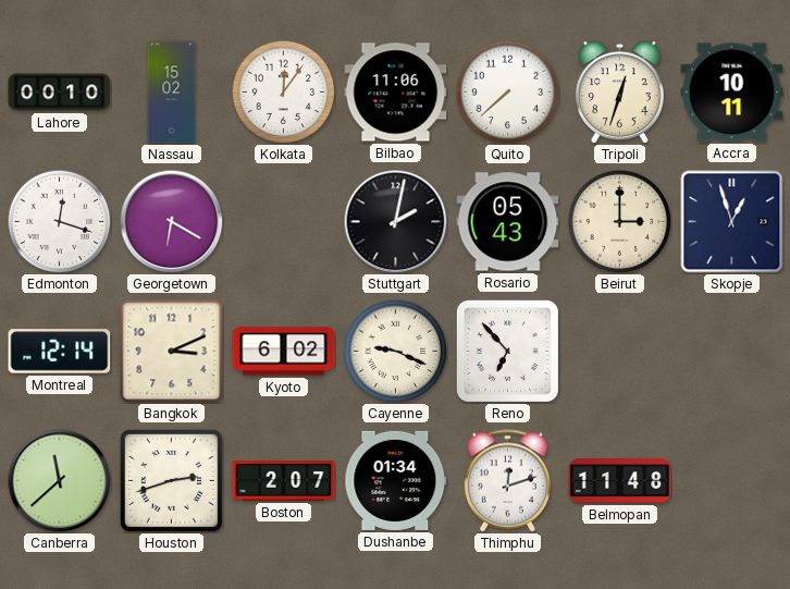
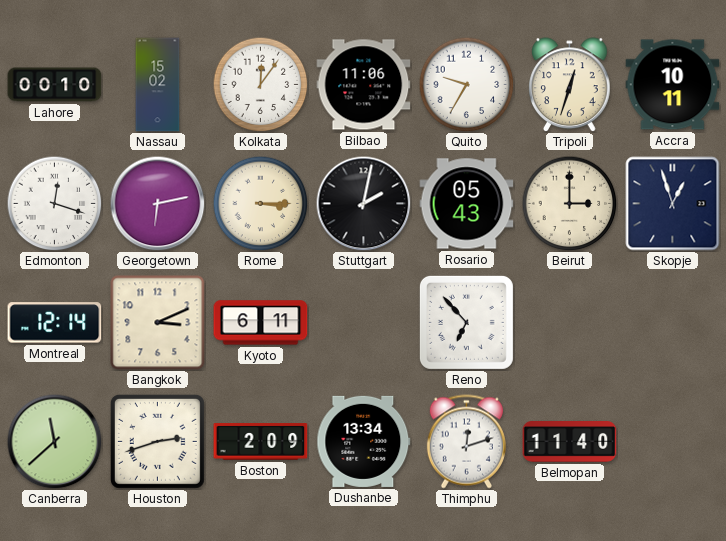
Quito: 7:38 -> 9:35
Georgetown: 6:20 -> 6:13
Rome: none -> 3:15
Kyoto: 6:02 -> 6:11
Cayenne: 9:19 -> none
Boston: 2:07 -> 2:09
Dushanbe: 01:34 -> 13:34
Belmopan: 11:48 -> 11:40
